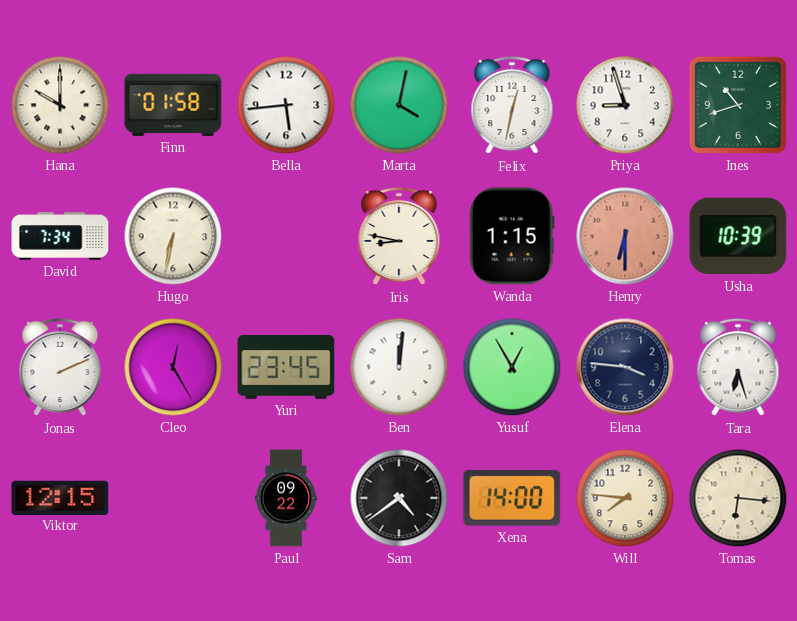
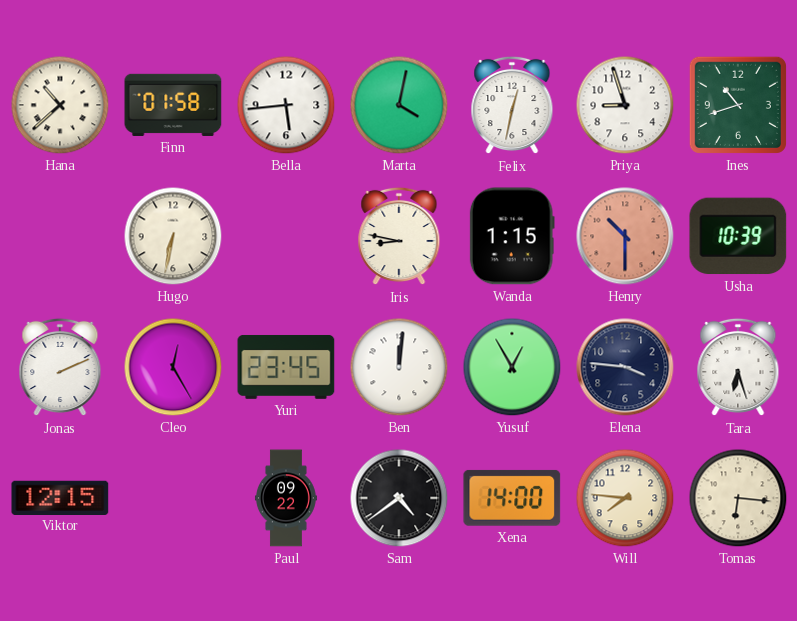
Hana: 10:00 -> 10:38
David: 7:34 -> none
Henry: 6:30 -> 10:30
